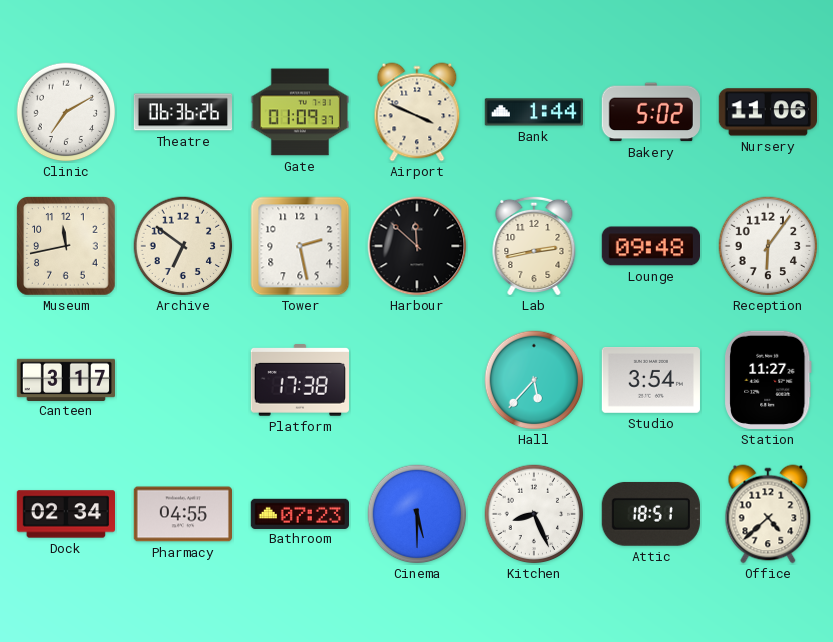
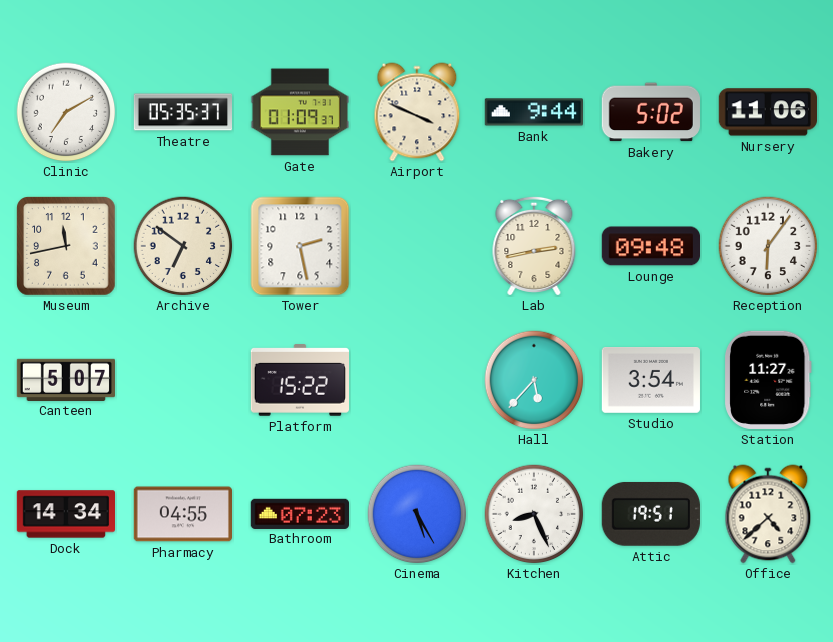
Theatre: 06:36 -> 05:35
Bank: 1:44 -> 9:44
Harbour: 11:52 -> none
Canteen: 3:17 -> 5:07
Platform: 17:38 -> 15:22
Dock: 02:34 -> 14:34
Cinema: 5:30 -> 5:25
Attic: 18:51 -> 19:51
